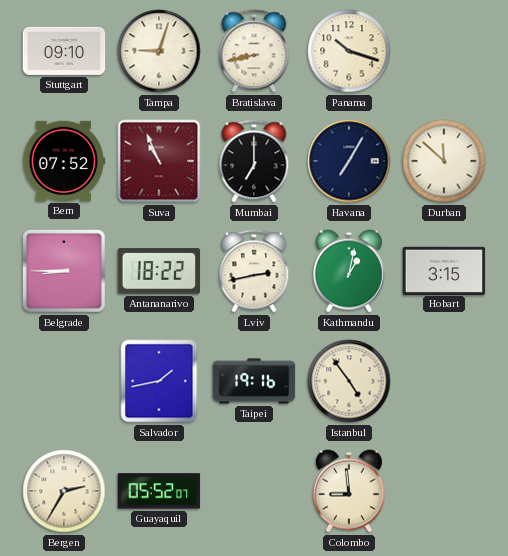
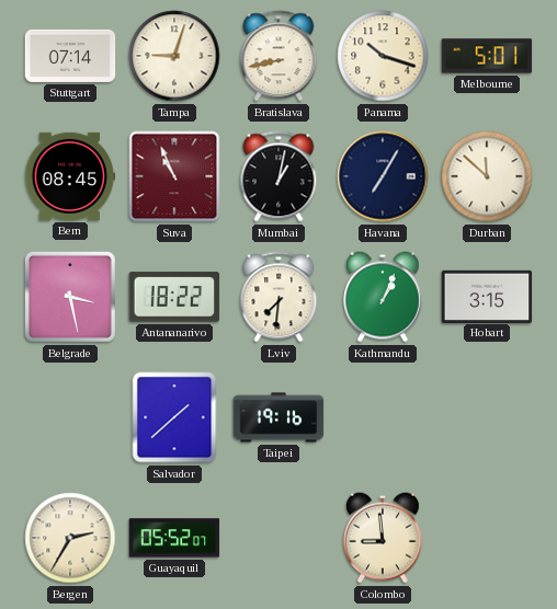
Stuttgart: 09:10 -> 07:14
Melbourne: none -> 5:01
Bern: 07:52 -> 08:45
Mumbai: 7:00 -> 1:02
Belgrade: 8:45 -> 3:28
Lviv: 2:43 -> 7:31
Kathmandu: 1:02 -> 1:04
Salvador: 1:43 -> 1:38
Istanbul: 4:54 -> none
